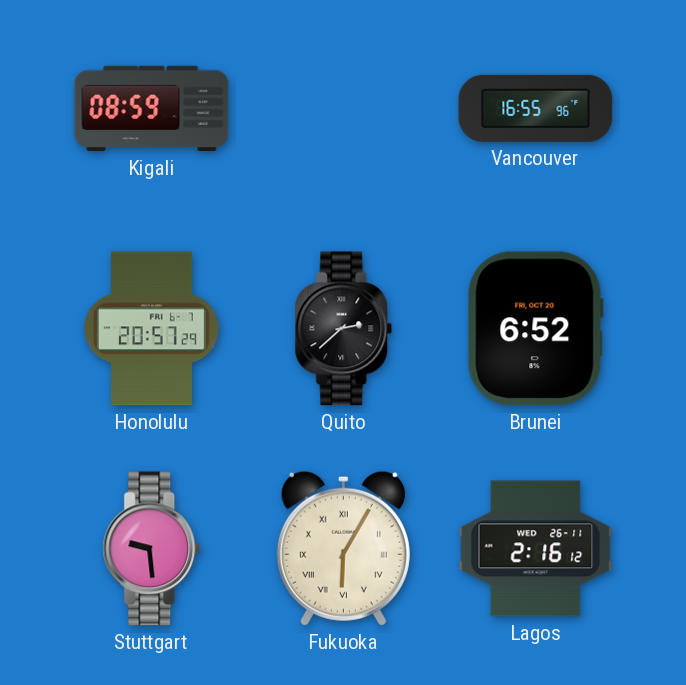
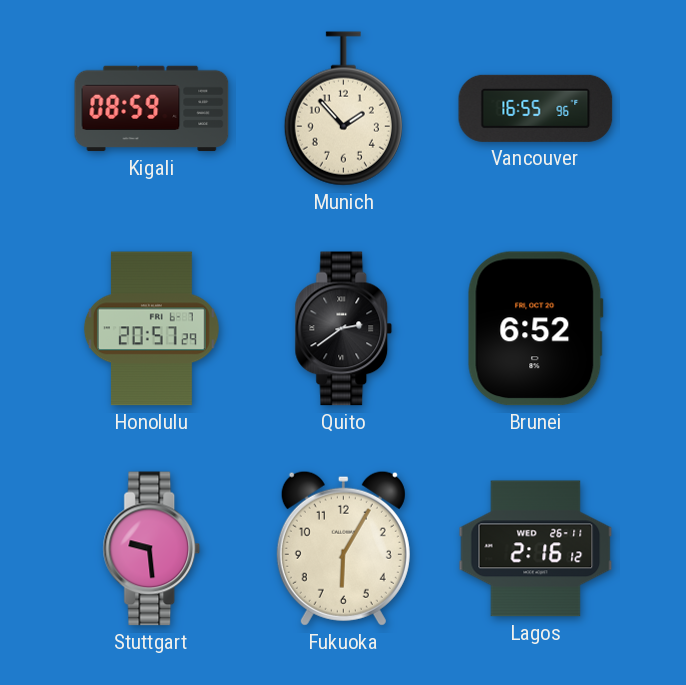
Munich: none -> 1:53
Quito: 2:38 -> 2:39
Fukuoka numerals: Roman -> Arabic
